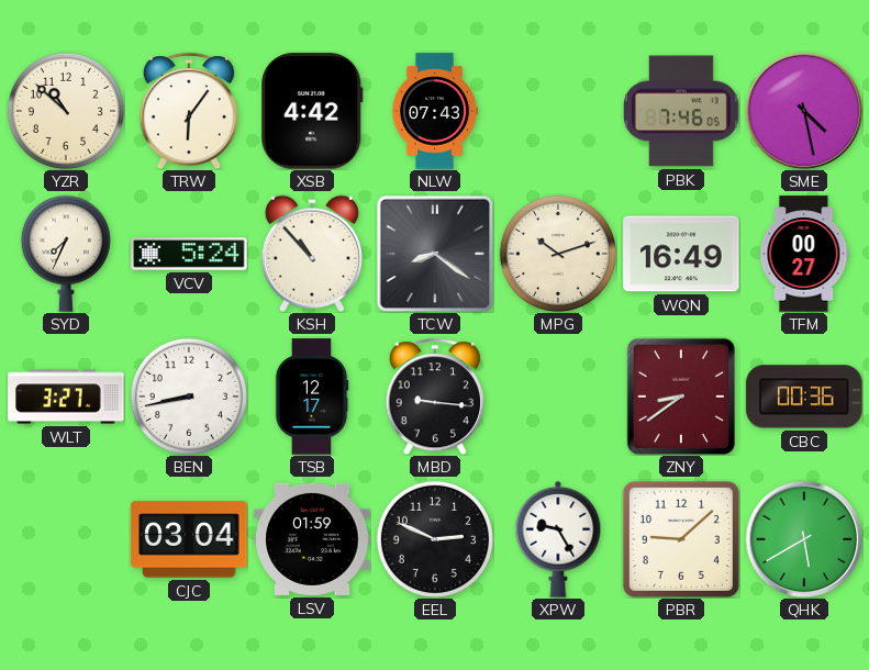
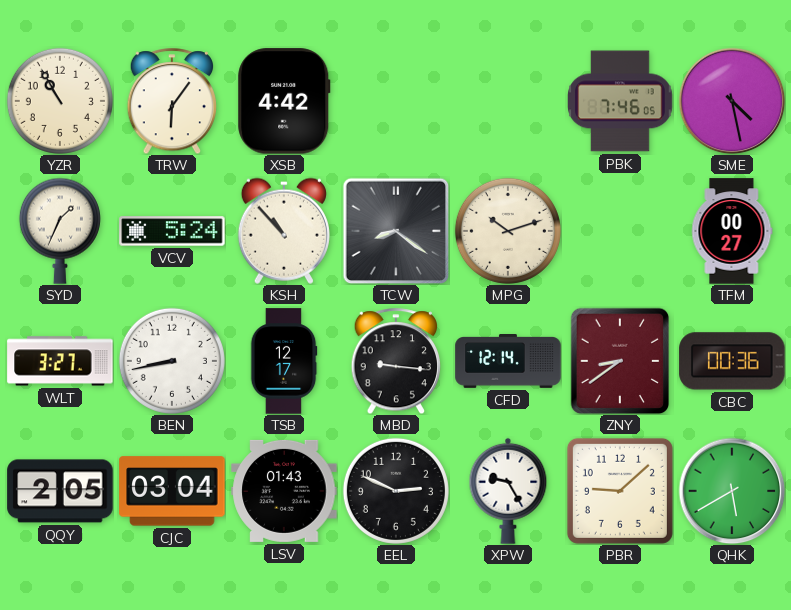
YZR: 10:52 -> 10:55
NLW: 07:43 -> none
SYD: 7:34 -> 1:34
WQN: 16:49 -> none
CFD: none -> 12:14
QQY: none -> 2:05
LSV: 01:59 -> 01:43
